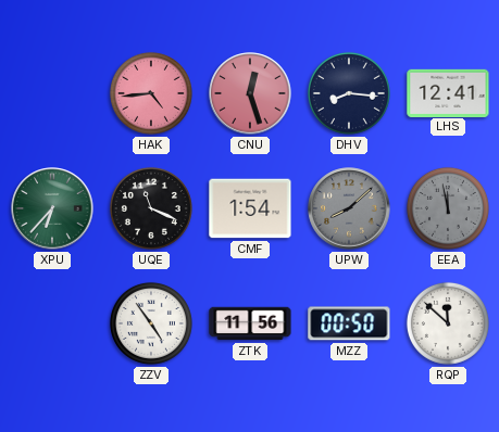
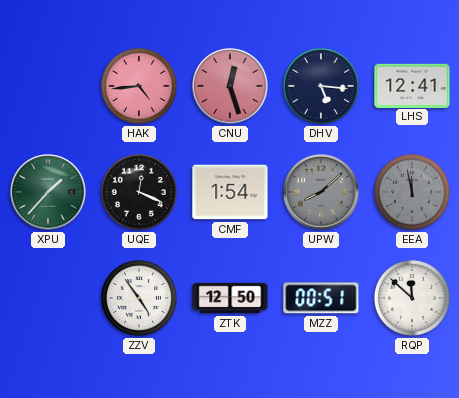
DHV: 8:16 -> 5:16
XPU: 6:37 -> 1:37
UQE: 11:19 -> 12:19
ZTK: 11:56 -> 12:50
MZZ: 00:50 -> 00:51
